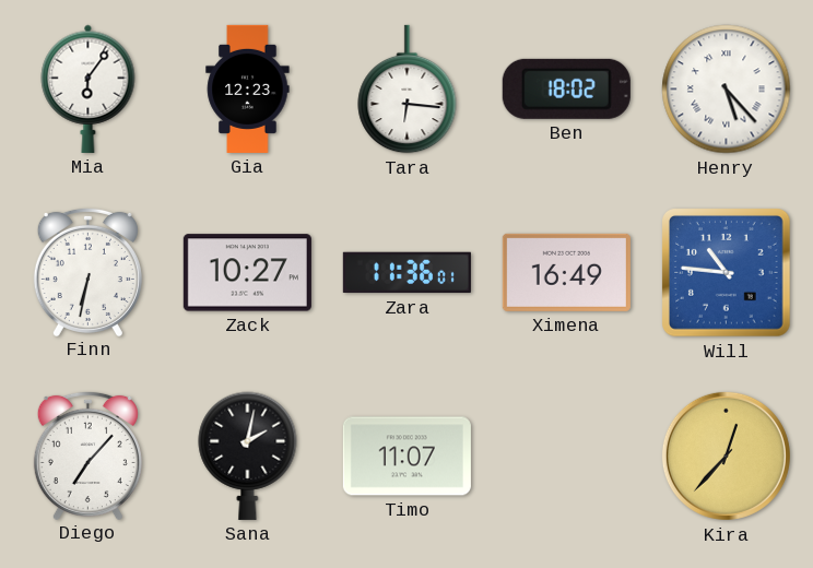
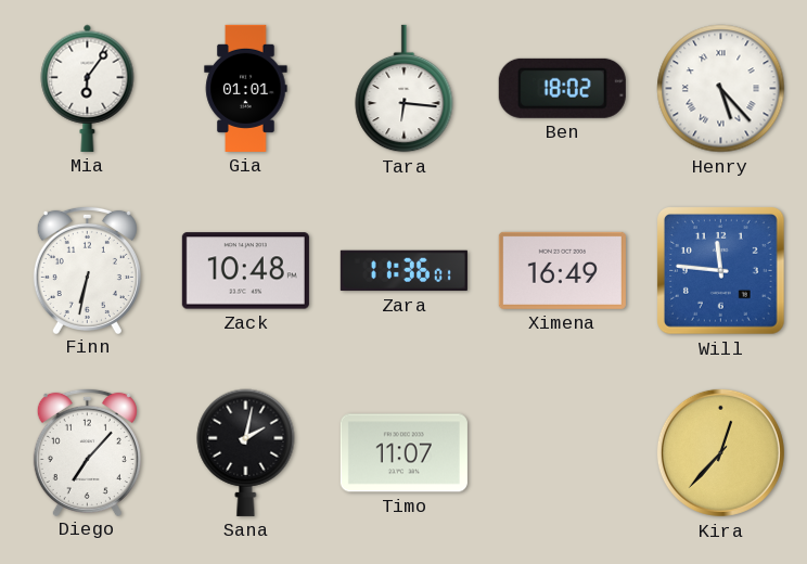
Gia: 12:23 -> 01:01
Zack: 10:27 -> 10:48
Will: 10:46 -> 11:46
